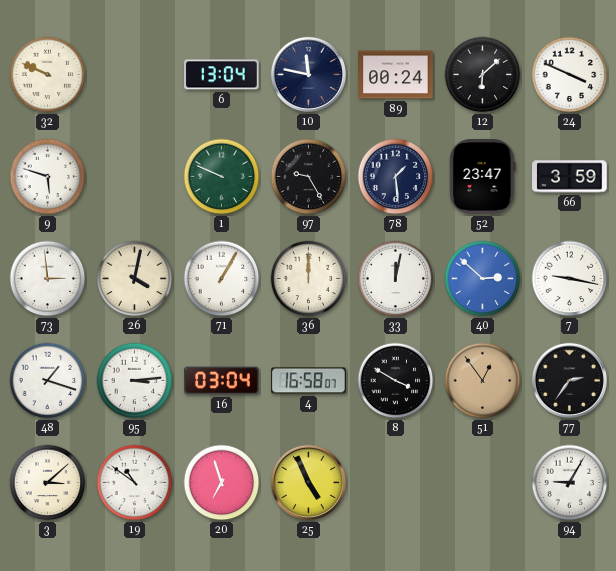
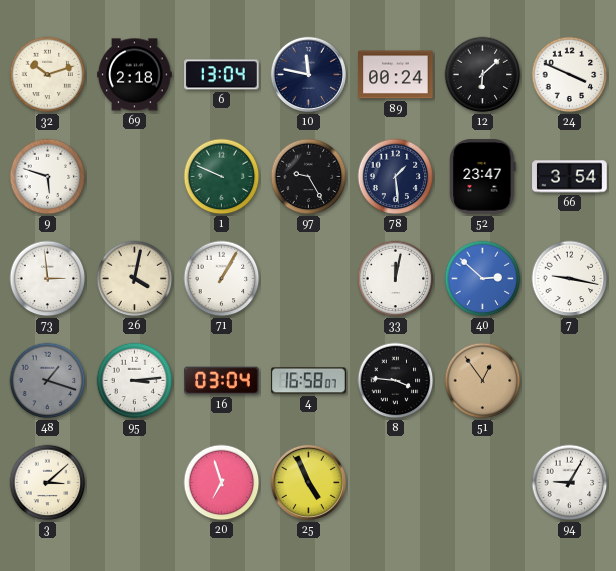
32: 9:49 -> 10:12
69: none -> 2:18
66: 3:59 -> 3:54
36: 12:00 -> none
48 dial: white -> grey
8: 3:50 -> 3:46
77: 2:36 -> none
19: 10:51 -> none
